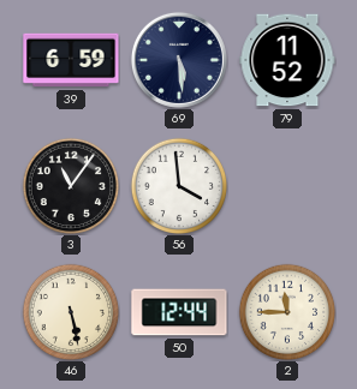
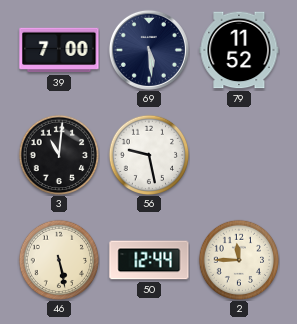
39: 6:59 -> 7:00
3: 11:06 -> 11:01
56: 3:59 -> 9:28
